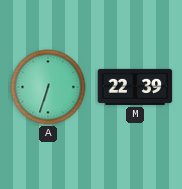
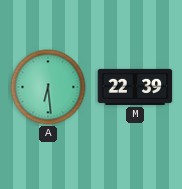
A: 6:33 -> 6:29
